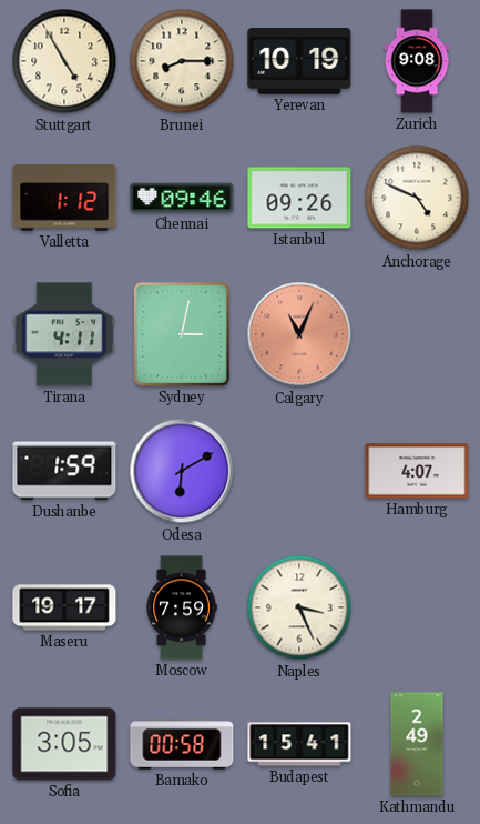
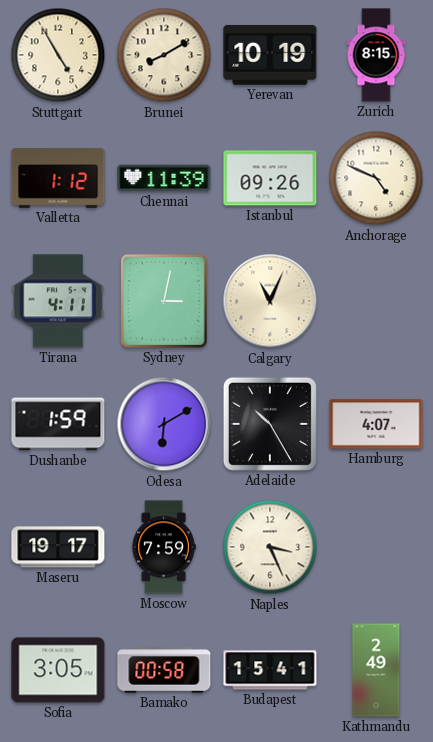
Brunei: 8:15 -> 8:10
Zurich: 9:08 -> 8:15
Chennai: 09:46 -> 11:39
Calgary dial: salmon -> cream
Adelaide: none -> 10:25
